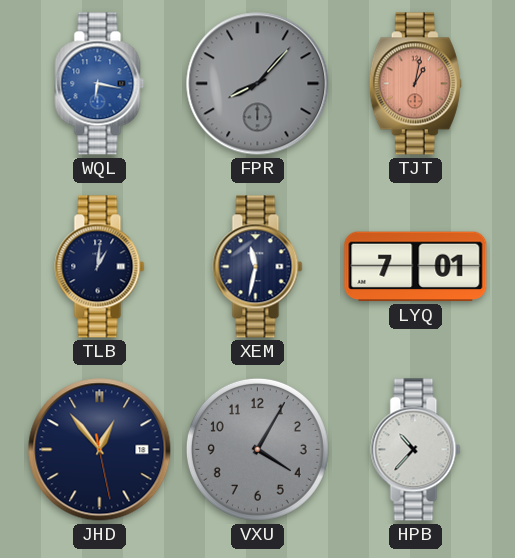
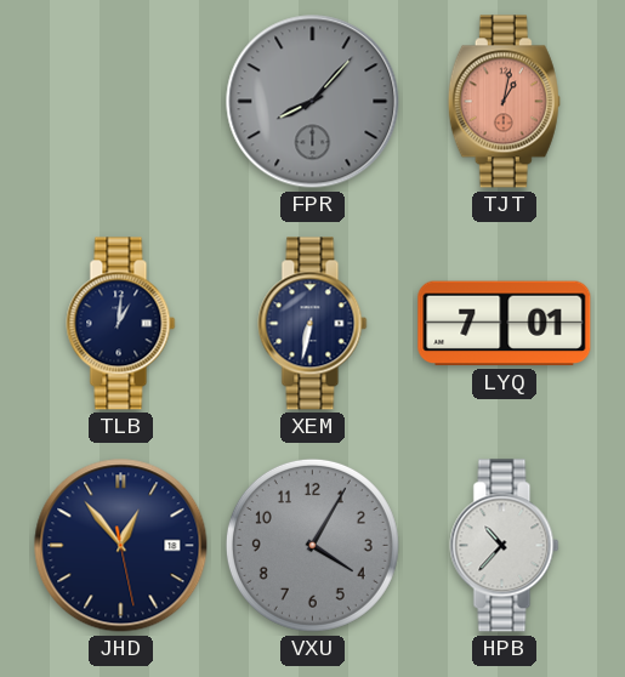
WQL: 6:17 -> none
XEM: 11:32 -> 6:32
